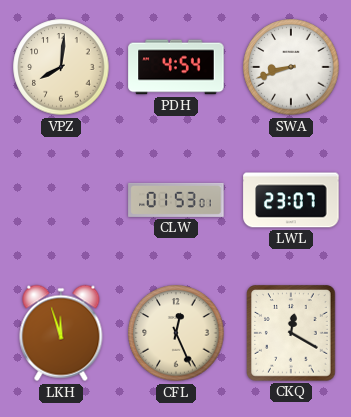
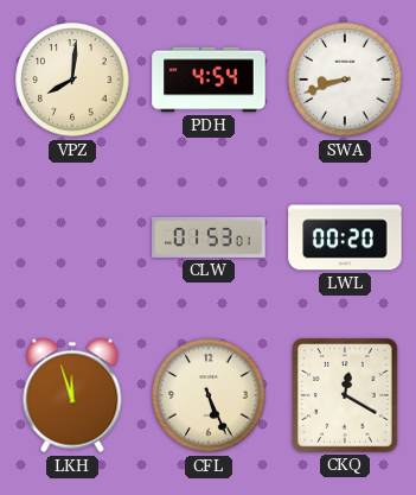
LWL: 23:07 -> 00:20
CFL: 12:26 -> 5:26
